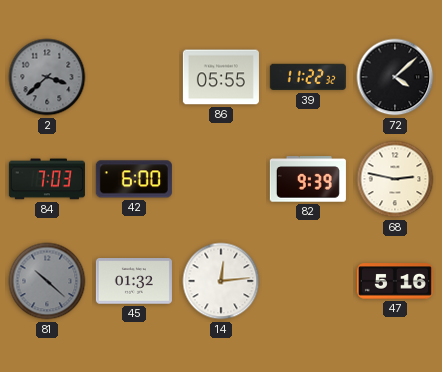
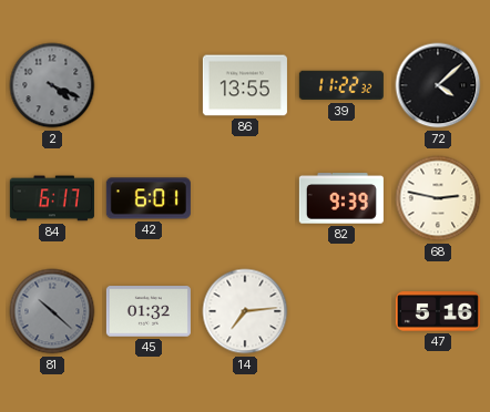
2: 3:38 -> 4:19
86: 05:55 -> 13:55
84: 7:03 -> 6:17
42: 6:00 -> 6:01
14: 12:14 -> 7:14
